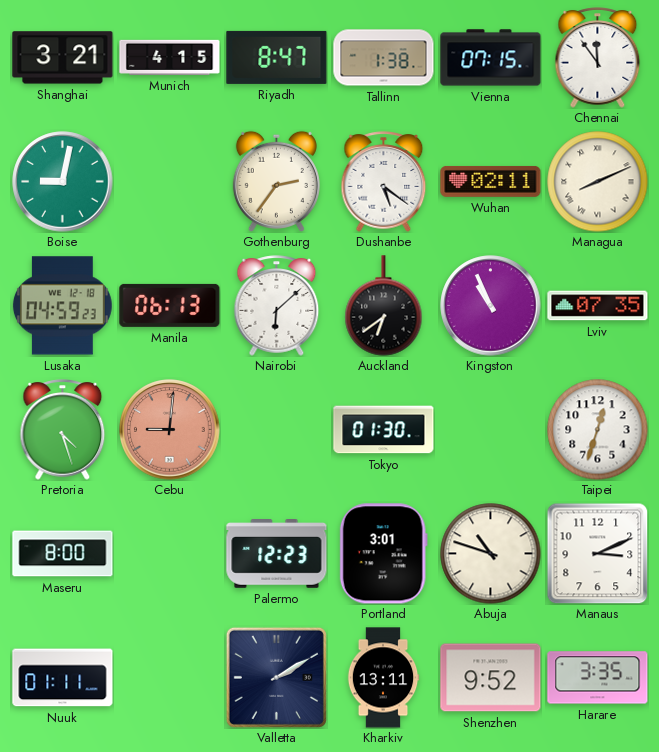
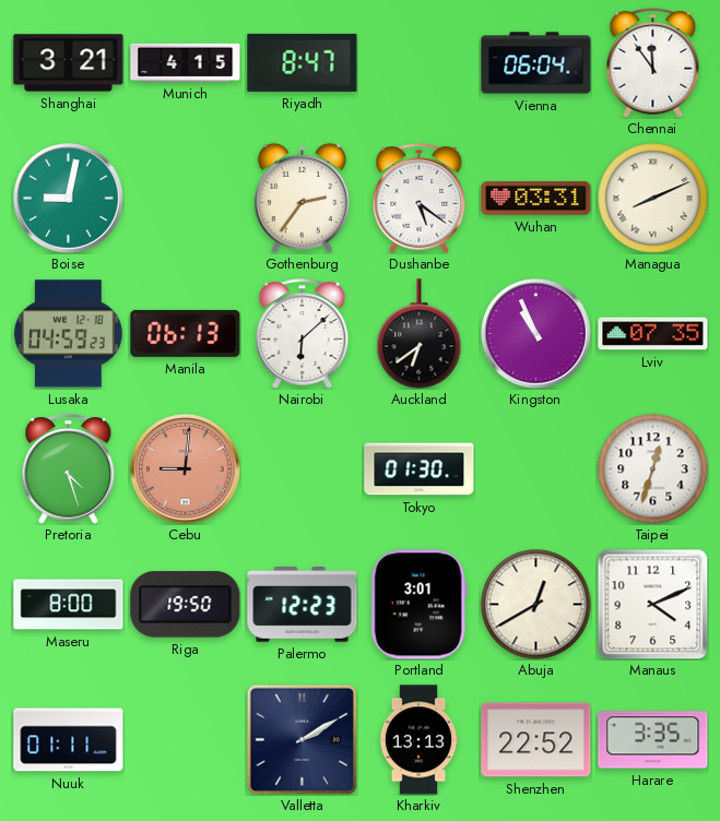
Tallinn: 1:38 -> none
Vienna: 07:15 -> 06:04
Wuhan: 02:11 -> 03:31
Riga: none -> 19:50
Abuja: 10:48 -> 12:40
Manaus: 3:11 -> 4:11
Kharkiv: 13:11 -> 13:13
Shenzhen: 9:52 -> 22:52
